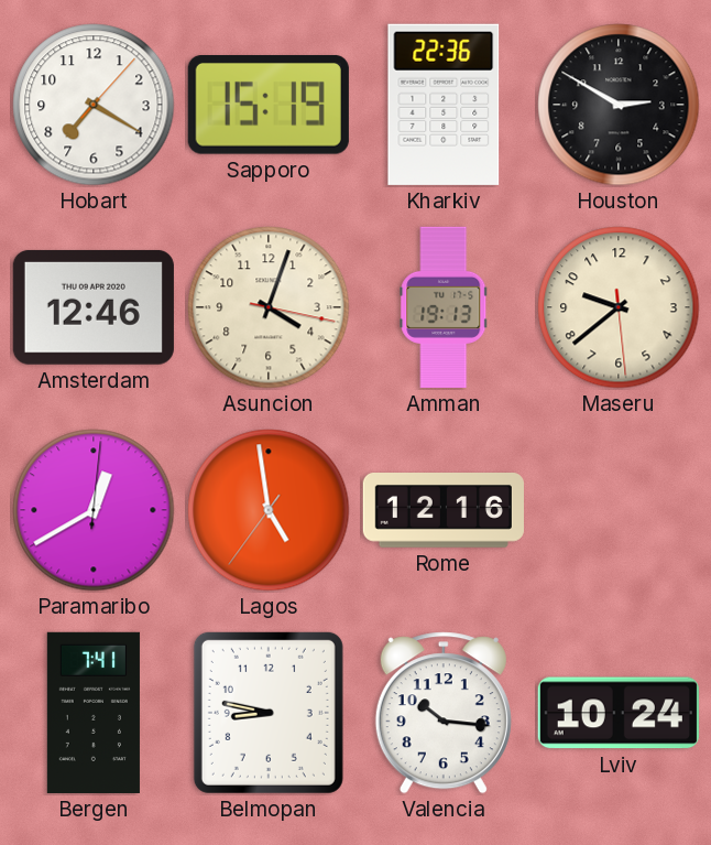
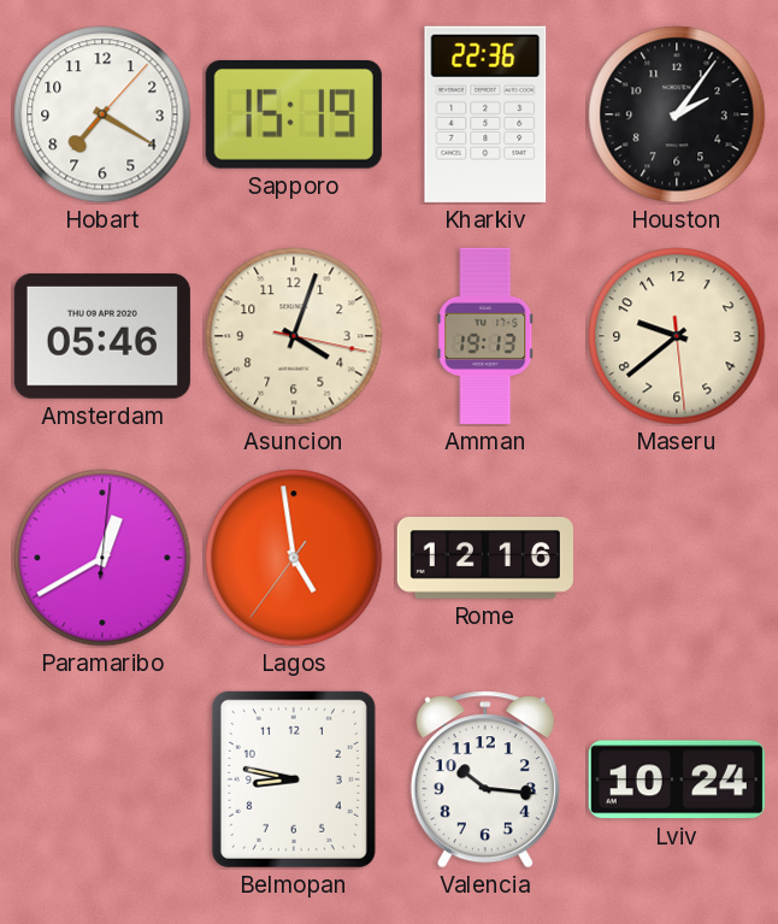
Houston: 2:50 -> 2:06
Amsterdam: 12:46 -> 05:46
Bergen: 7:41 -> none
